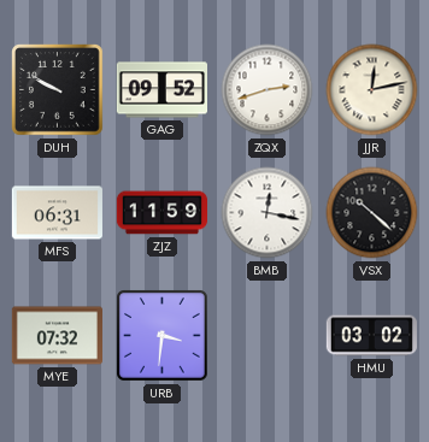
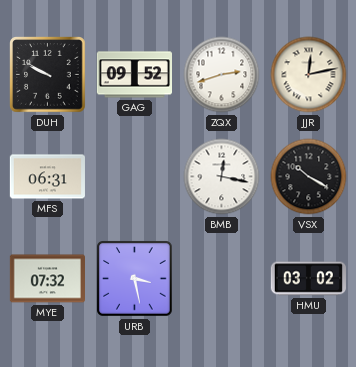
ZJZ: 11:59 -> none
VSX: 10:22 -> 10:20
URB: 3:31 -> 3:28
